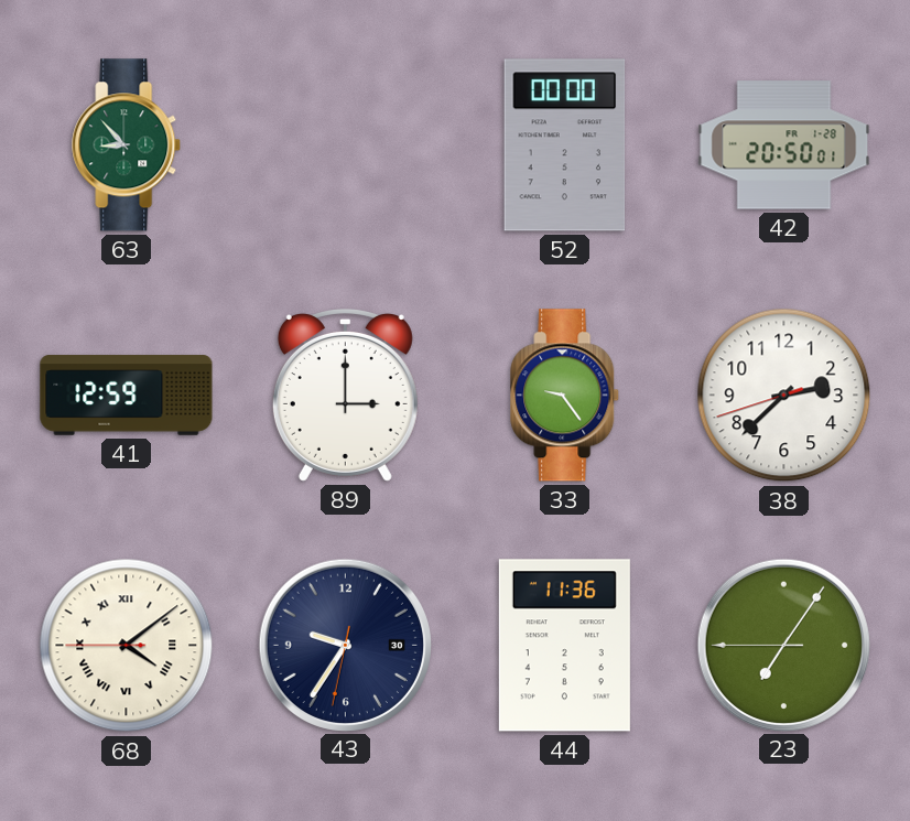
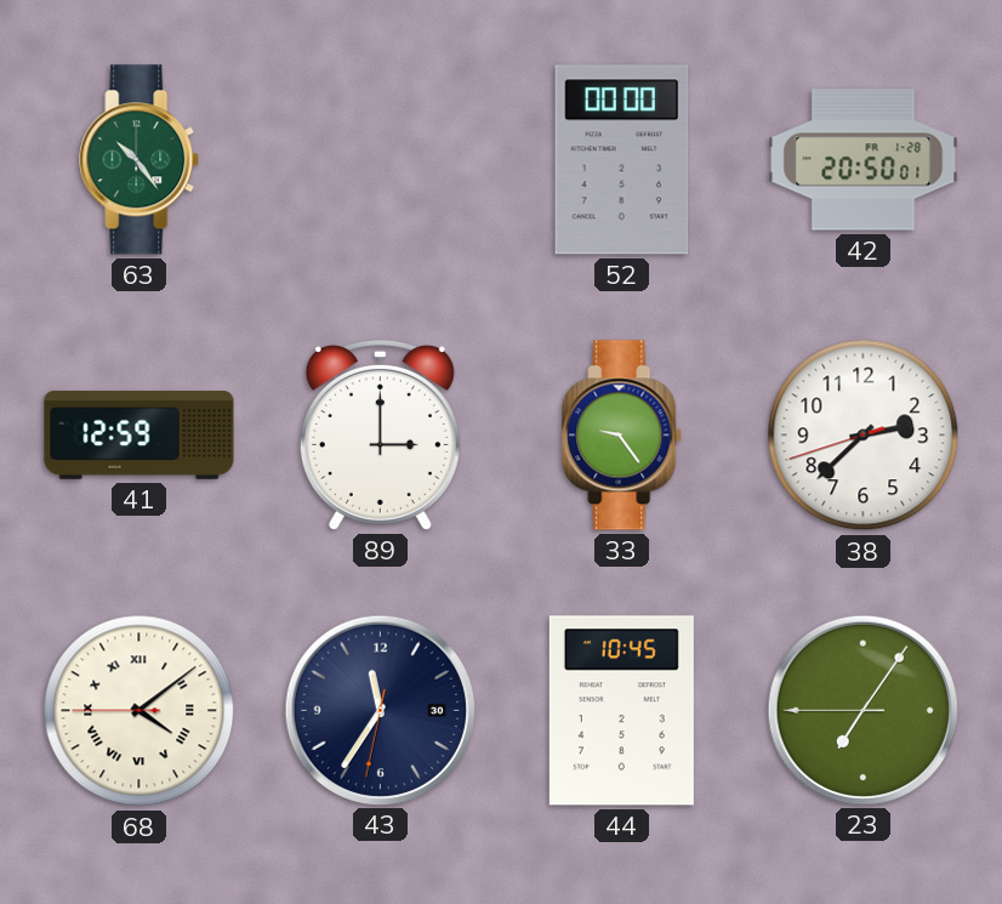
63: 8:53 -> 10:24
43: 9:35 -> 11:35
44: 11:36 -> 10:45
